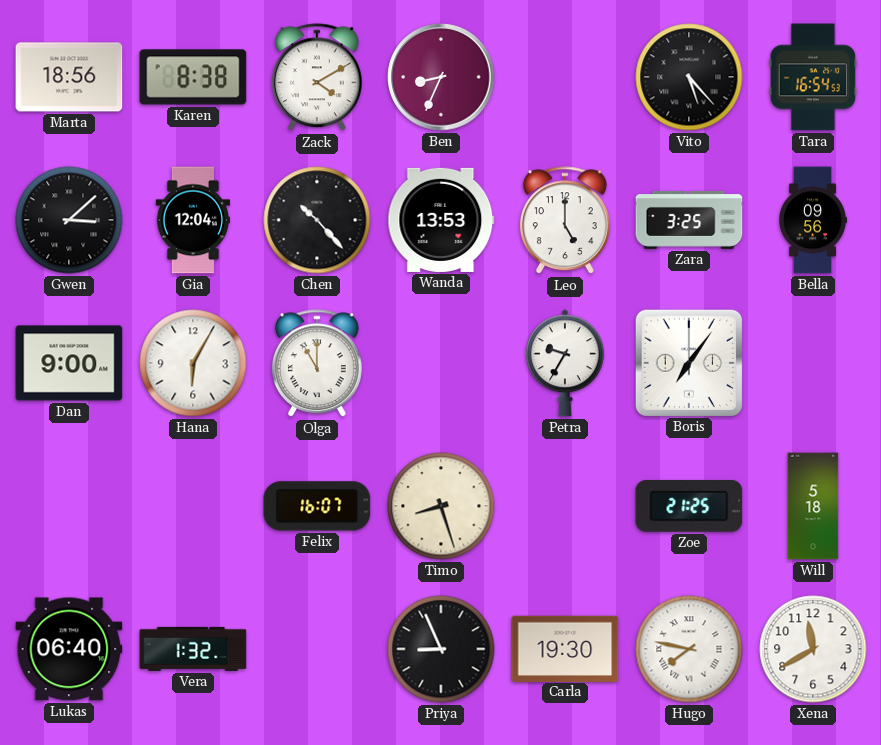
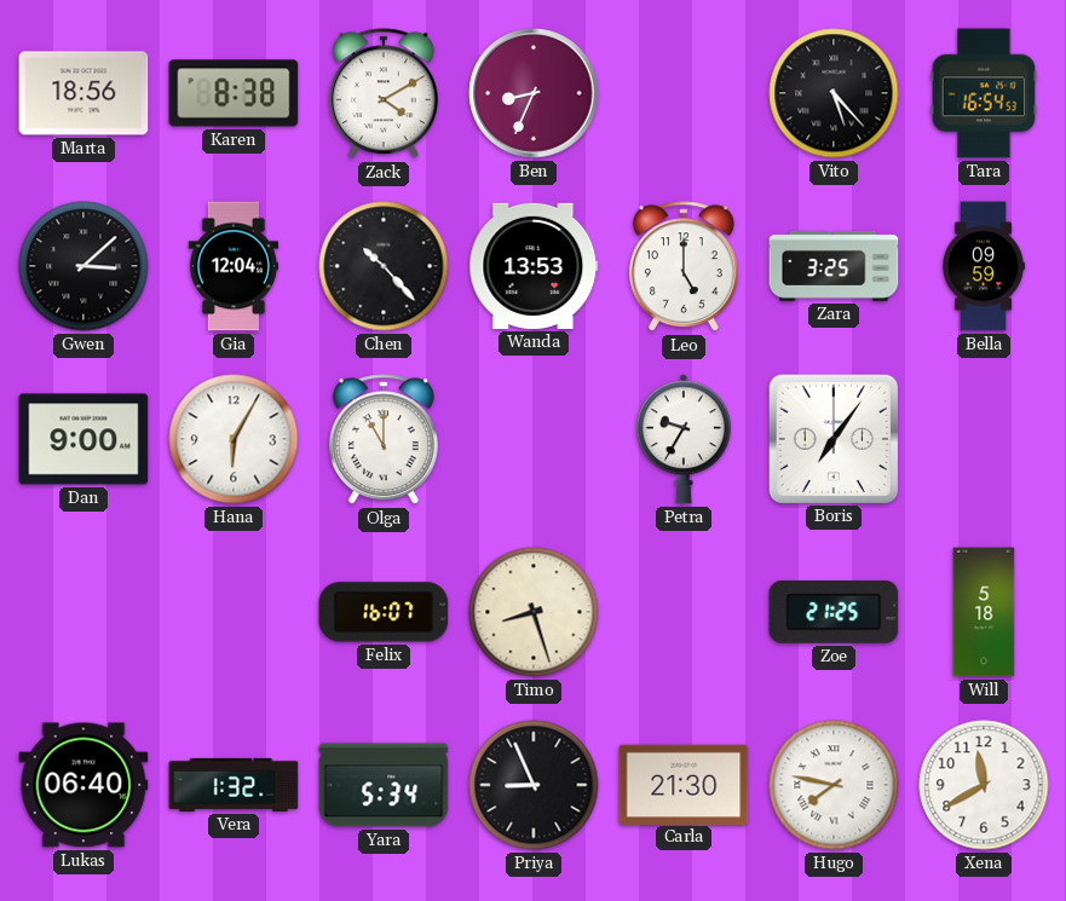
Bella: 09:56 -> 09:59
Yara: none -> 5:34
Carla: 19:30 -> 21:30
